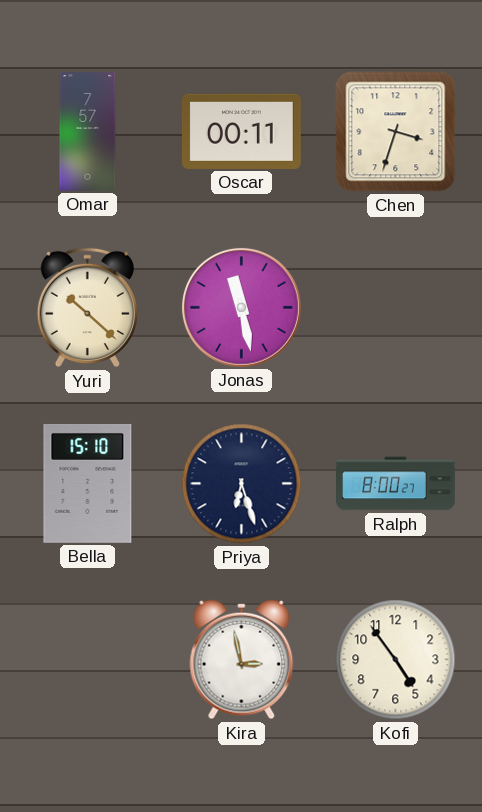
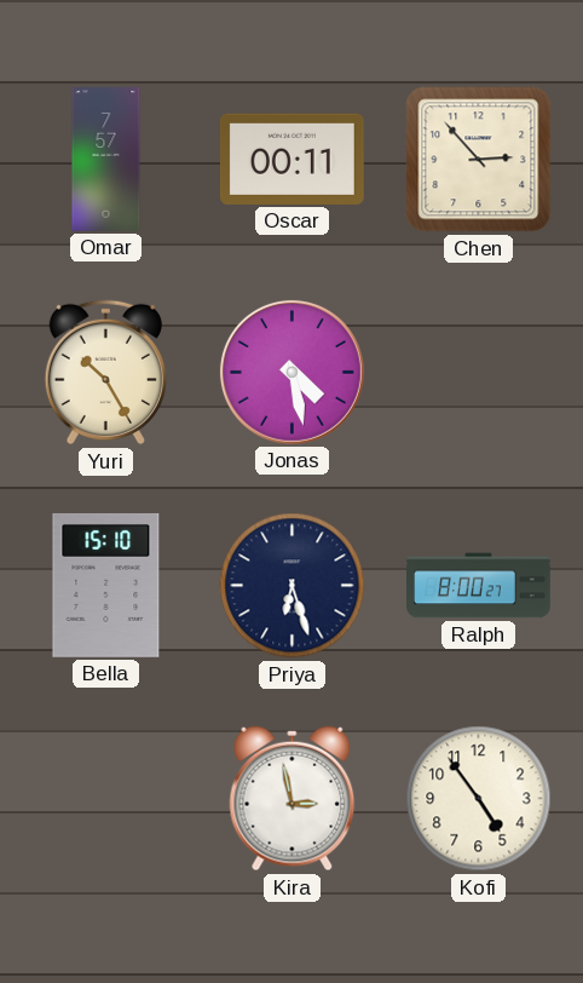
Chen: 3:33 -> 2:53
Yuri: 10:22 -> 10:25
Jonas: 11:28 -> 4:28
